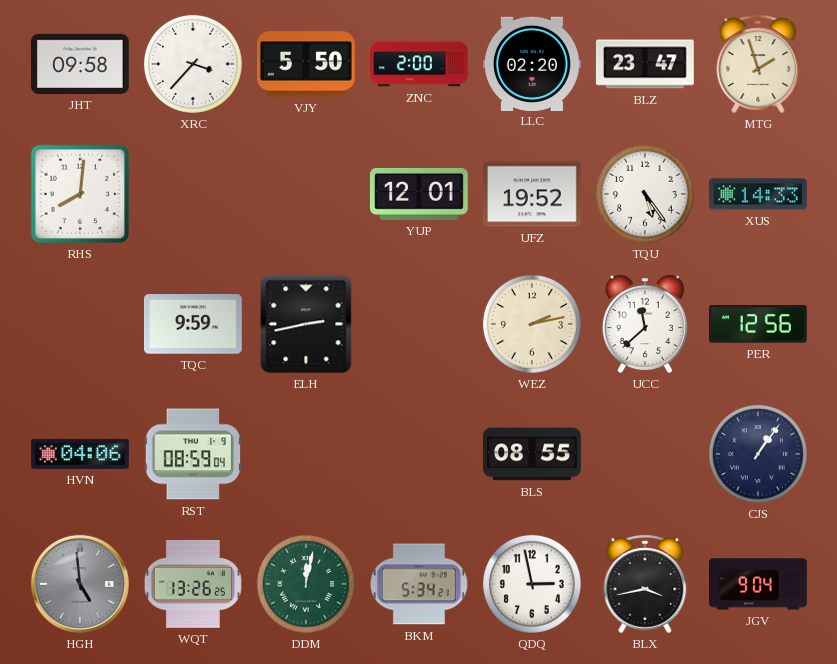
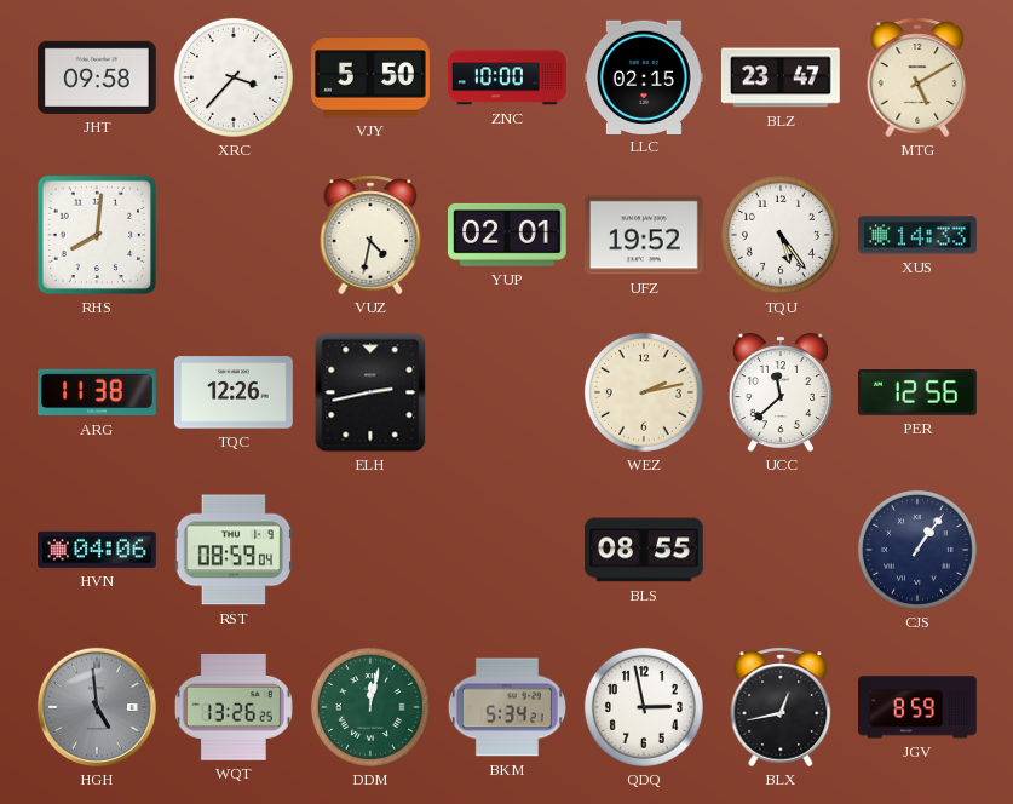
ZNC: 2:00 -> 10:00
LLC: 02:20 -> 02:15
MTG: 1:57 -> 5:10
VUZ: none -> 4:32
YUP: 12:01 -> 02:01
ARG: none -> 11:38
TQC: 9:59 -> 12:26
BLX: 3:43 -> 12:43
JGV: 9:04 -> 8:59
